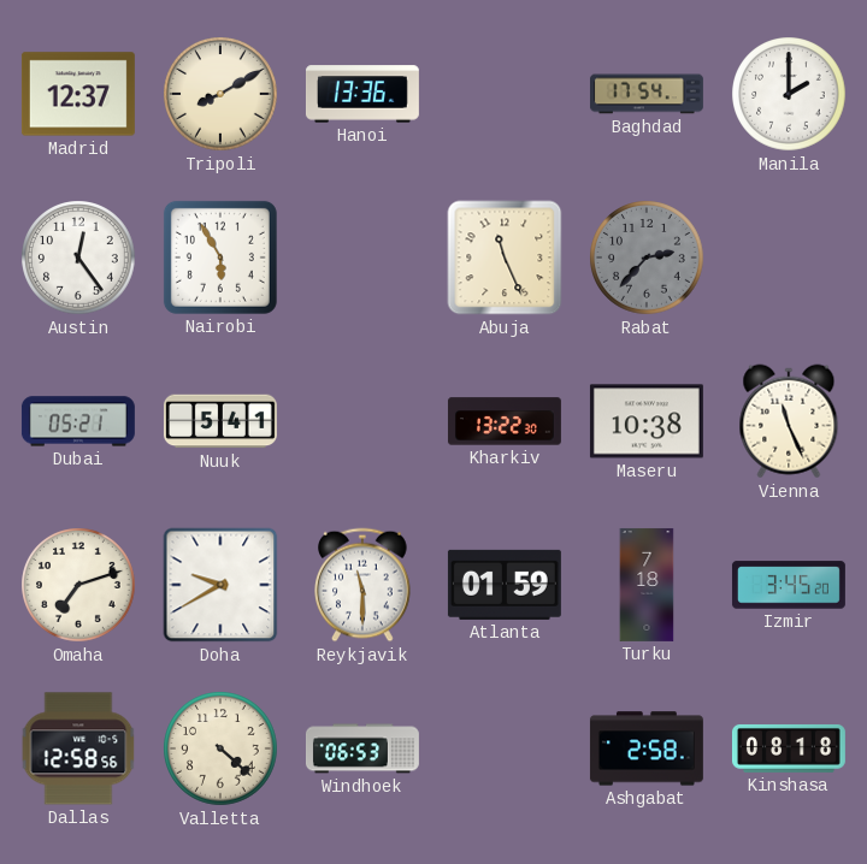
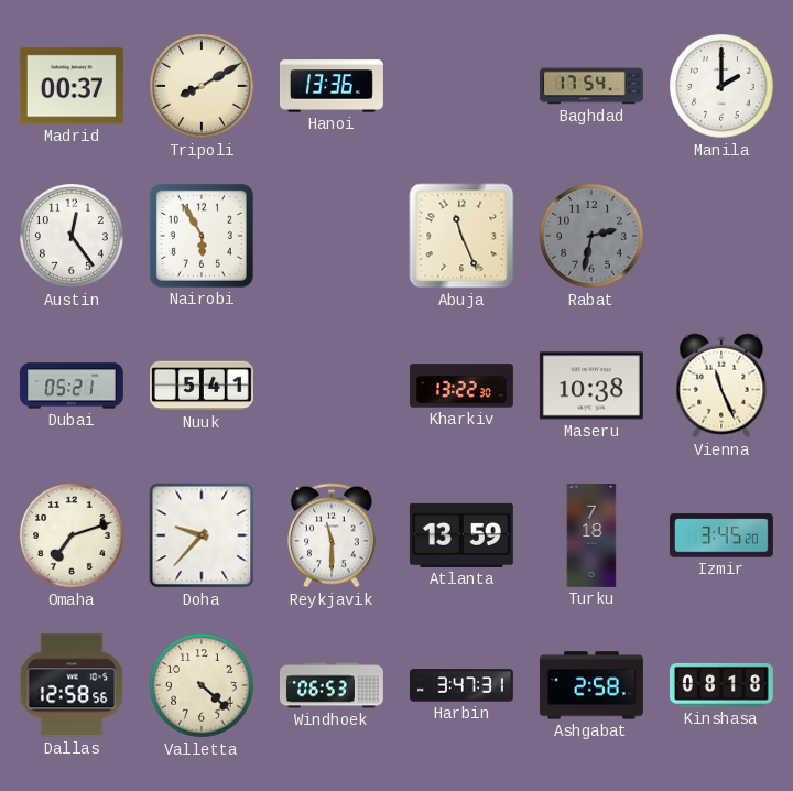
Madrid: 12:37 -> 00:37
Rabat: 2:37 -> 2:32
Doha: 9:40 -> 9:37
Atlanta: 01:59 -> 13:59
Harbin: none -> 3:47
